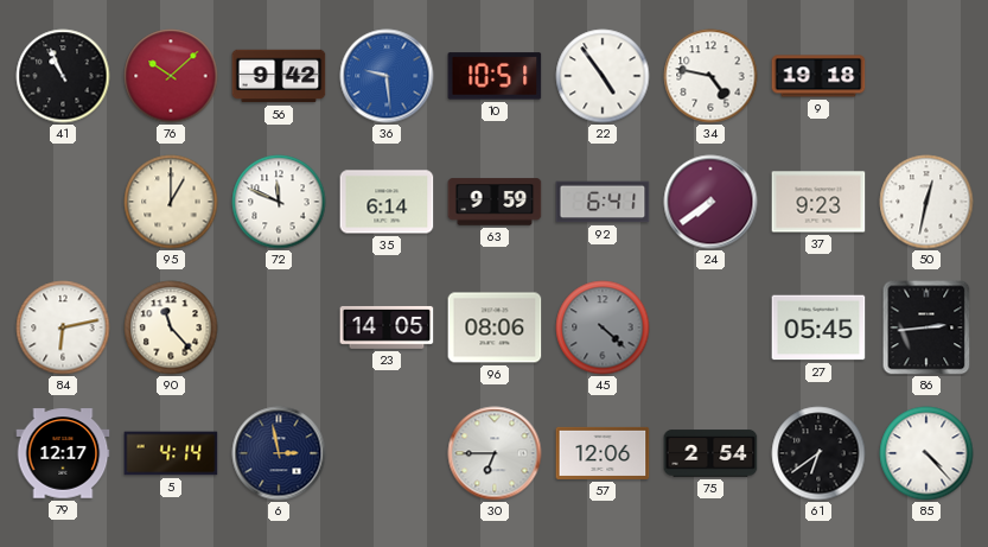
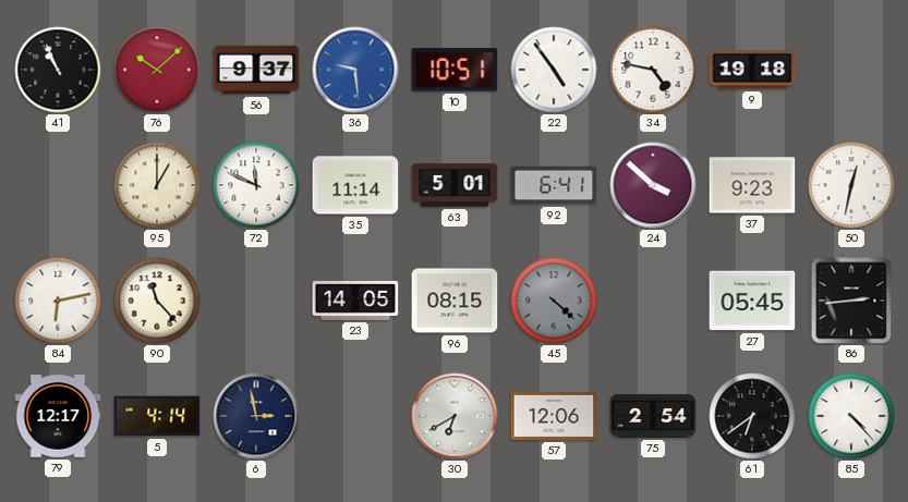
56: 9:42 -> 9:37
35: 6:14 -> 11:14
63: 9:59 -> 5:01
24: 7:39 -> 3:52
96: 08:06 -> 08:15
30: 6:45 -> 6:40
